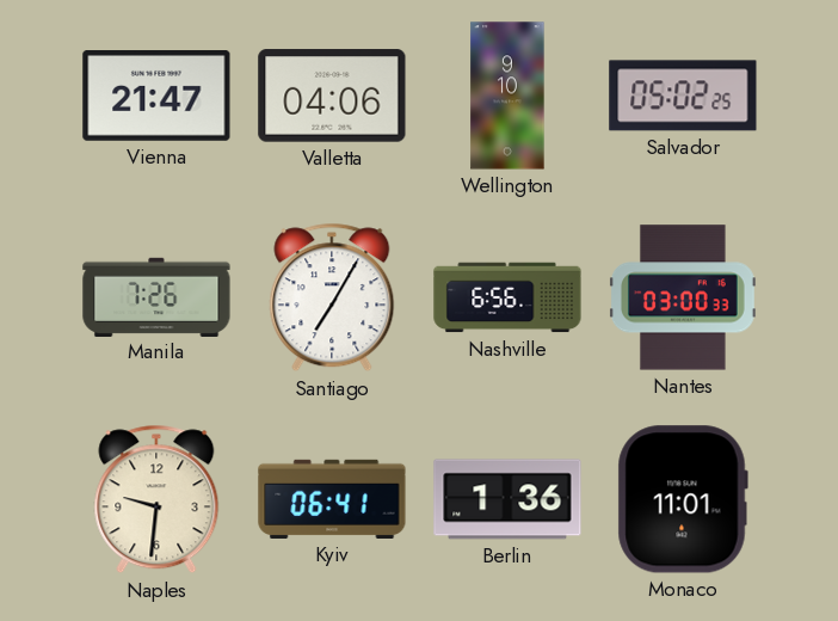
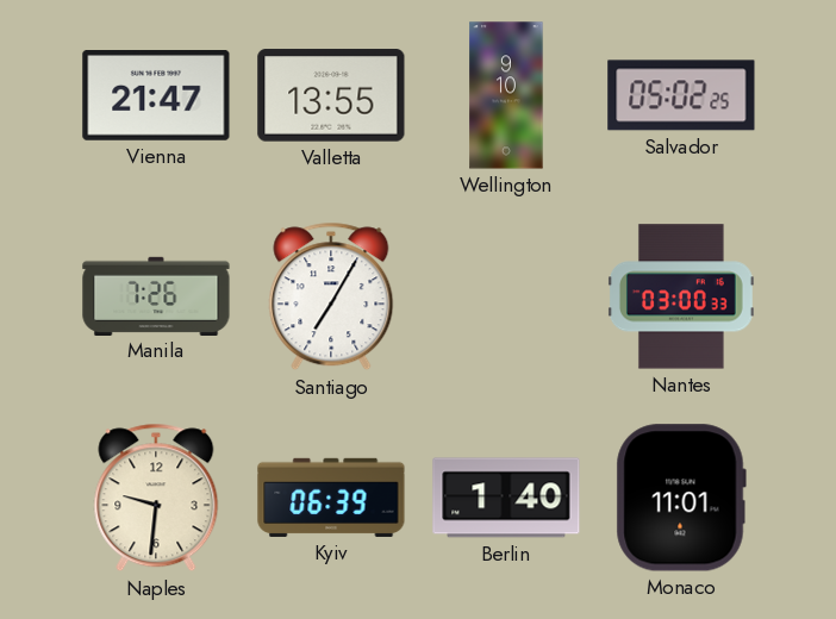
Valletta: 04:06 -> 13:55
Nashville: 6:56 -> none
Kyiv: 06:41 -> 06:39
Berlin: 1:36 -> 1:40
